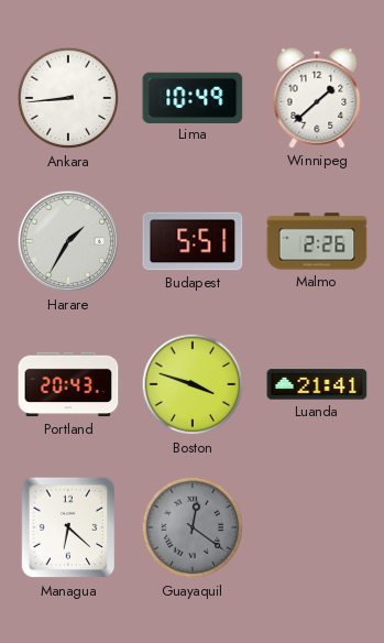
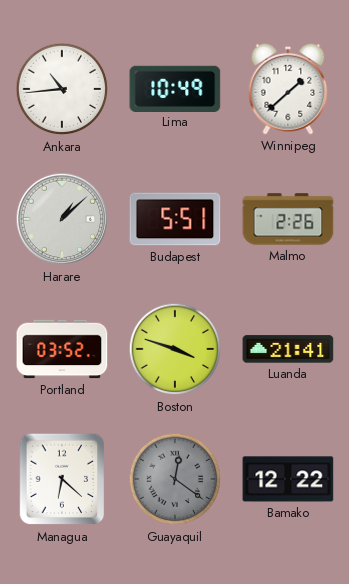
Ankara: 8:44 -> 10:44
Harare: 1:35 -> 1:08
Portland: 20:43 -> 03:52
Bamako: none -> 12:22
